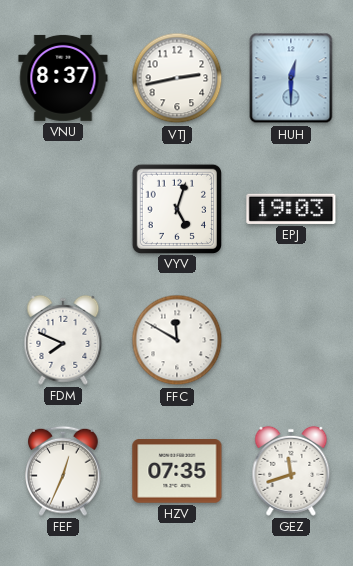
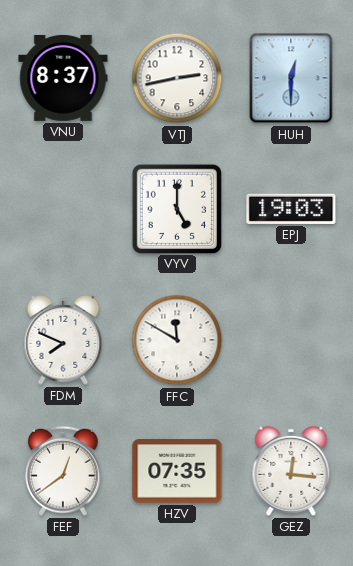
VYV: 5:03 -> 5:00
FEF: 12:34 -> 12:39
GEZ: 11:42 -> 12:16
